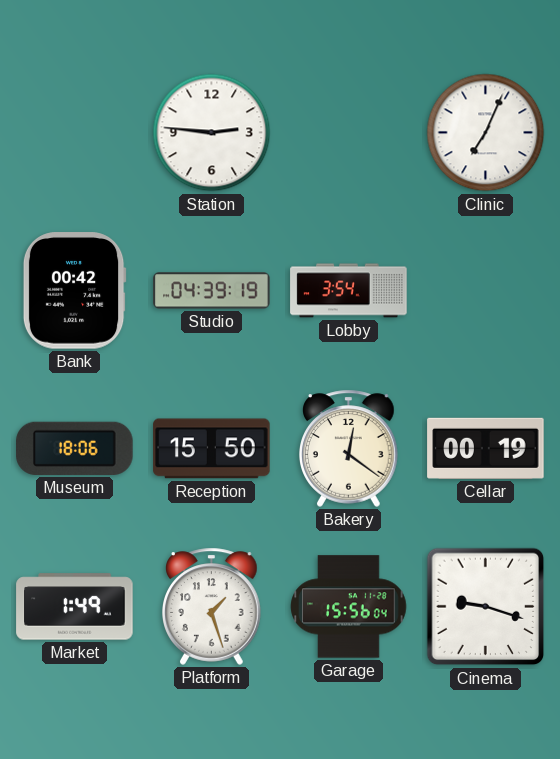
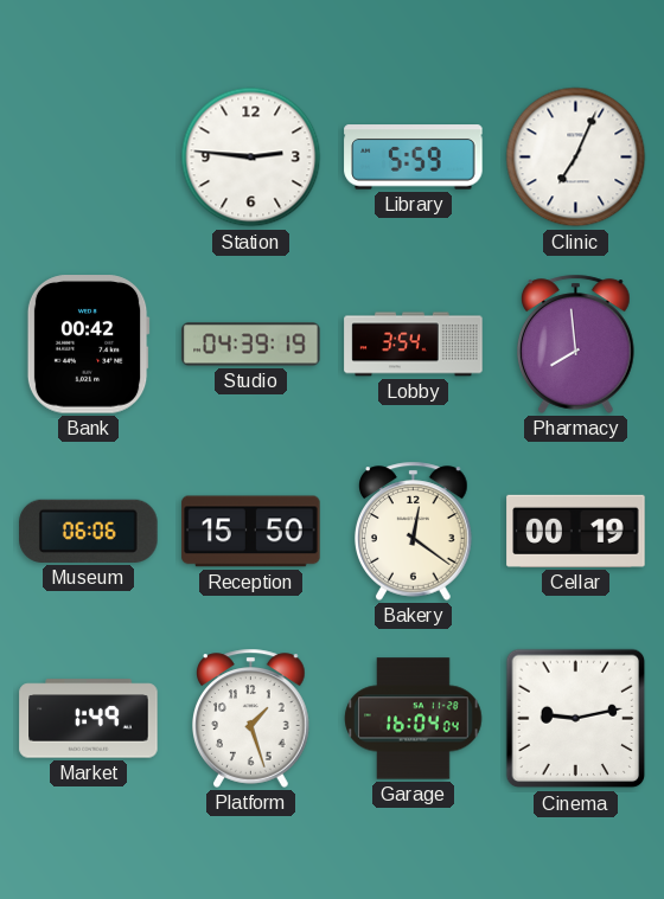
Library: none -> 5:59
Pharmacy: none -> 7:59
Museum: 18:06 -> 06:06
Garage: 15:56 -> 16:04
Cinema: 9:18 -> 9:13
